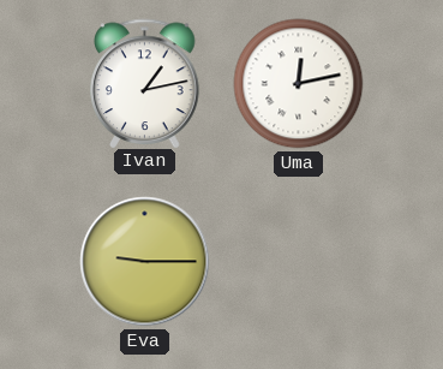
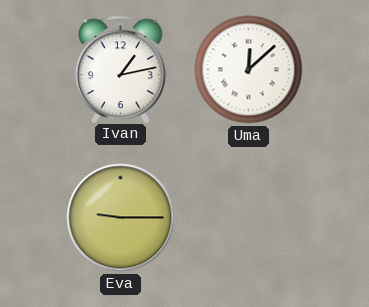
Uma: 12:13 -> 12:08
